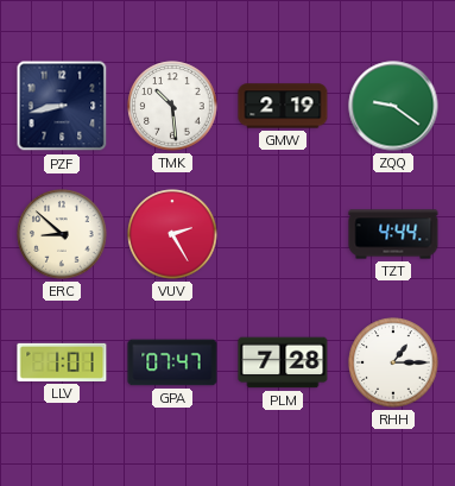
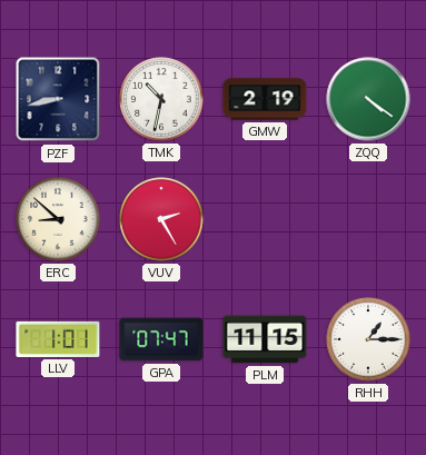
TMK: 10:29 -> 10:32
ZQQ: 9:21 -> 4:21
TZT: 4:44 -> none
PLM: 7:28 -> 11:15
